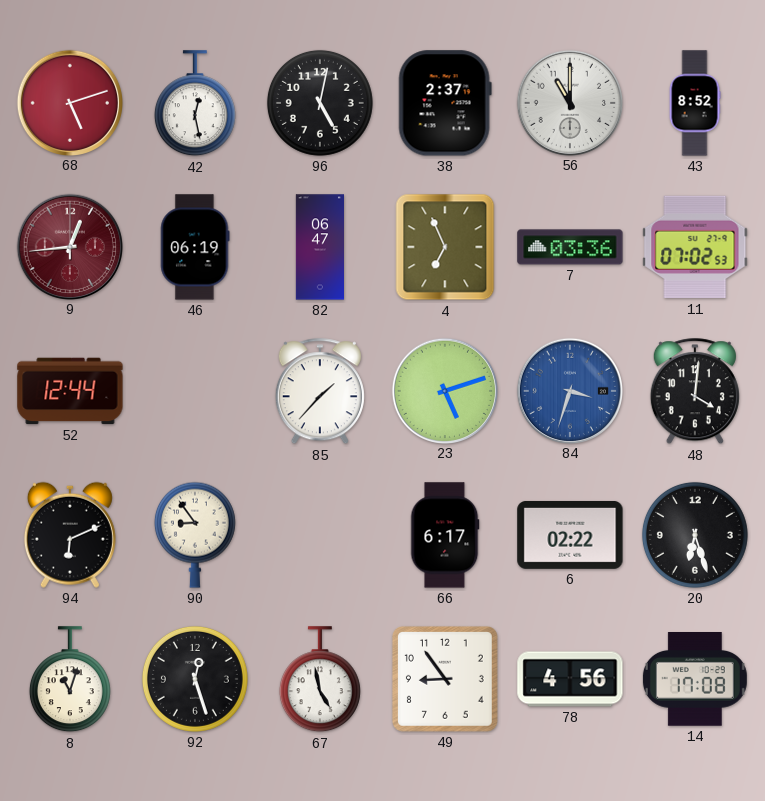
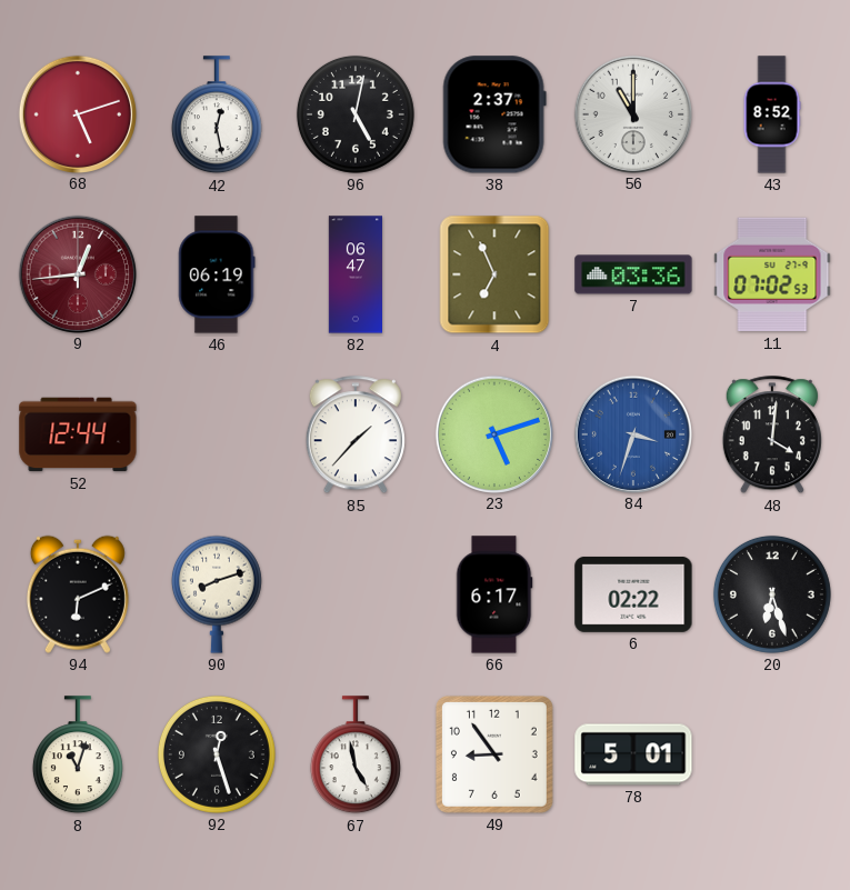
90: 8:54 -> 8:12
78: 4:56 -> 5:01
14: 17:08 -> none
